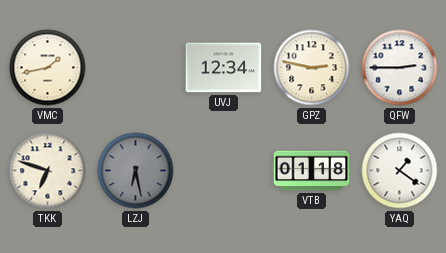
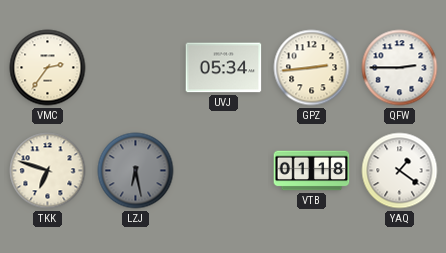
VMC: 1:43 -> 2:36
UVJ: 12:34 -> 05:34
GPZ: 2:47 -> 2:44
